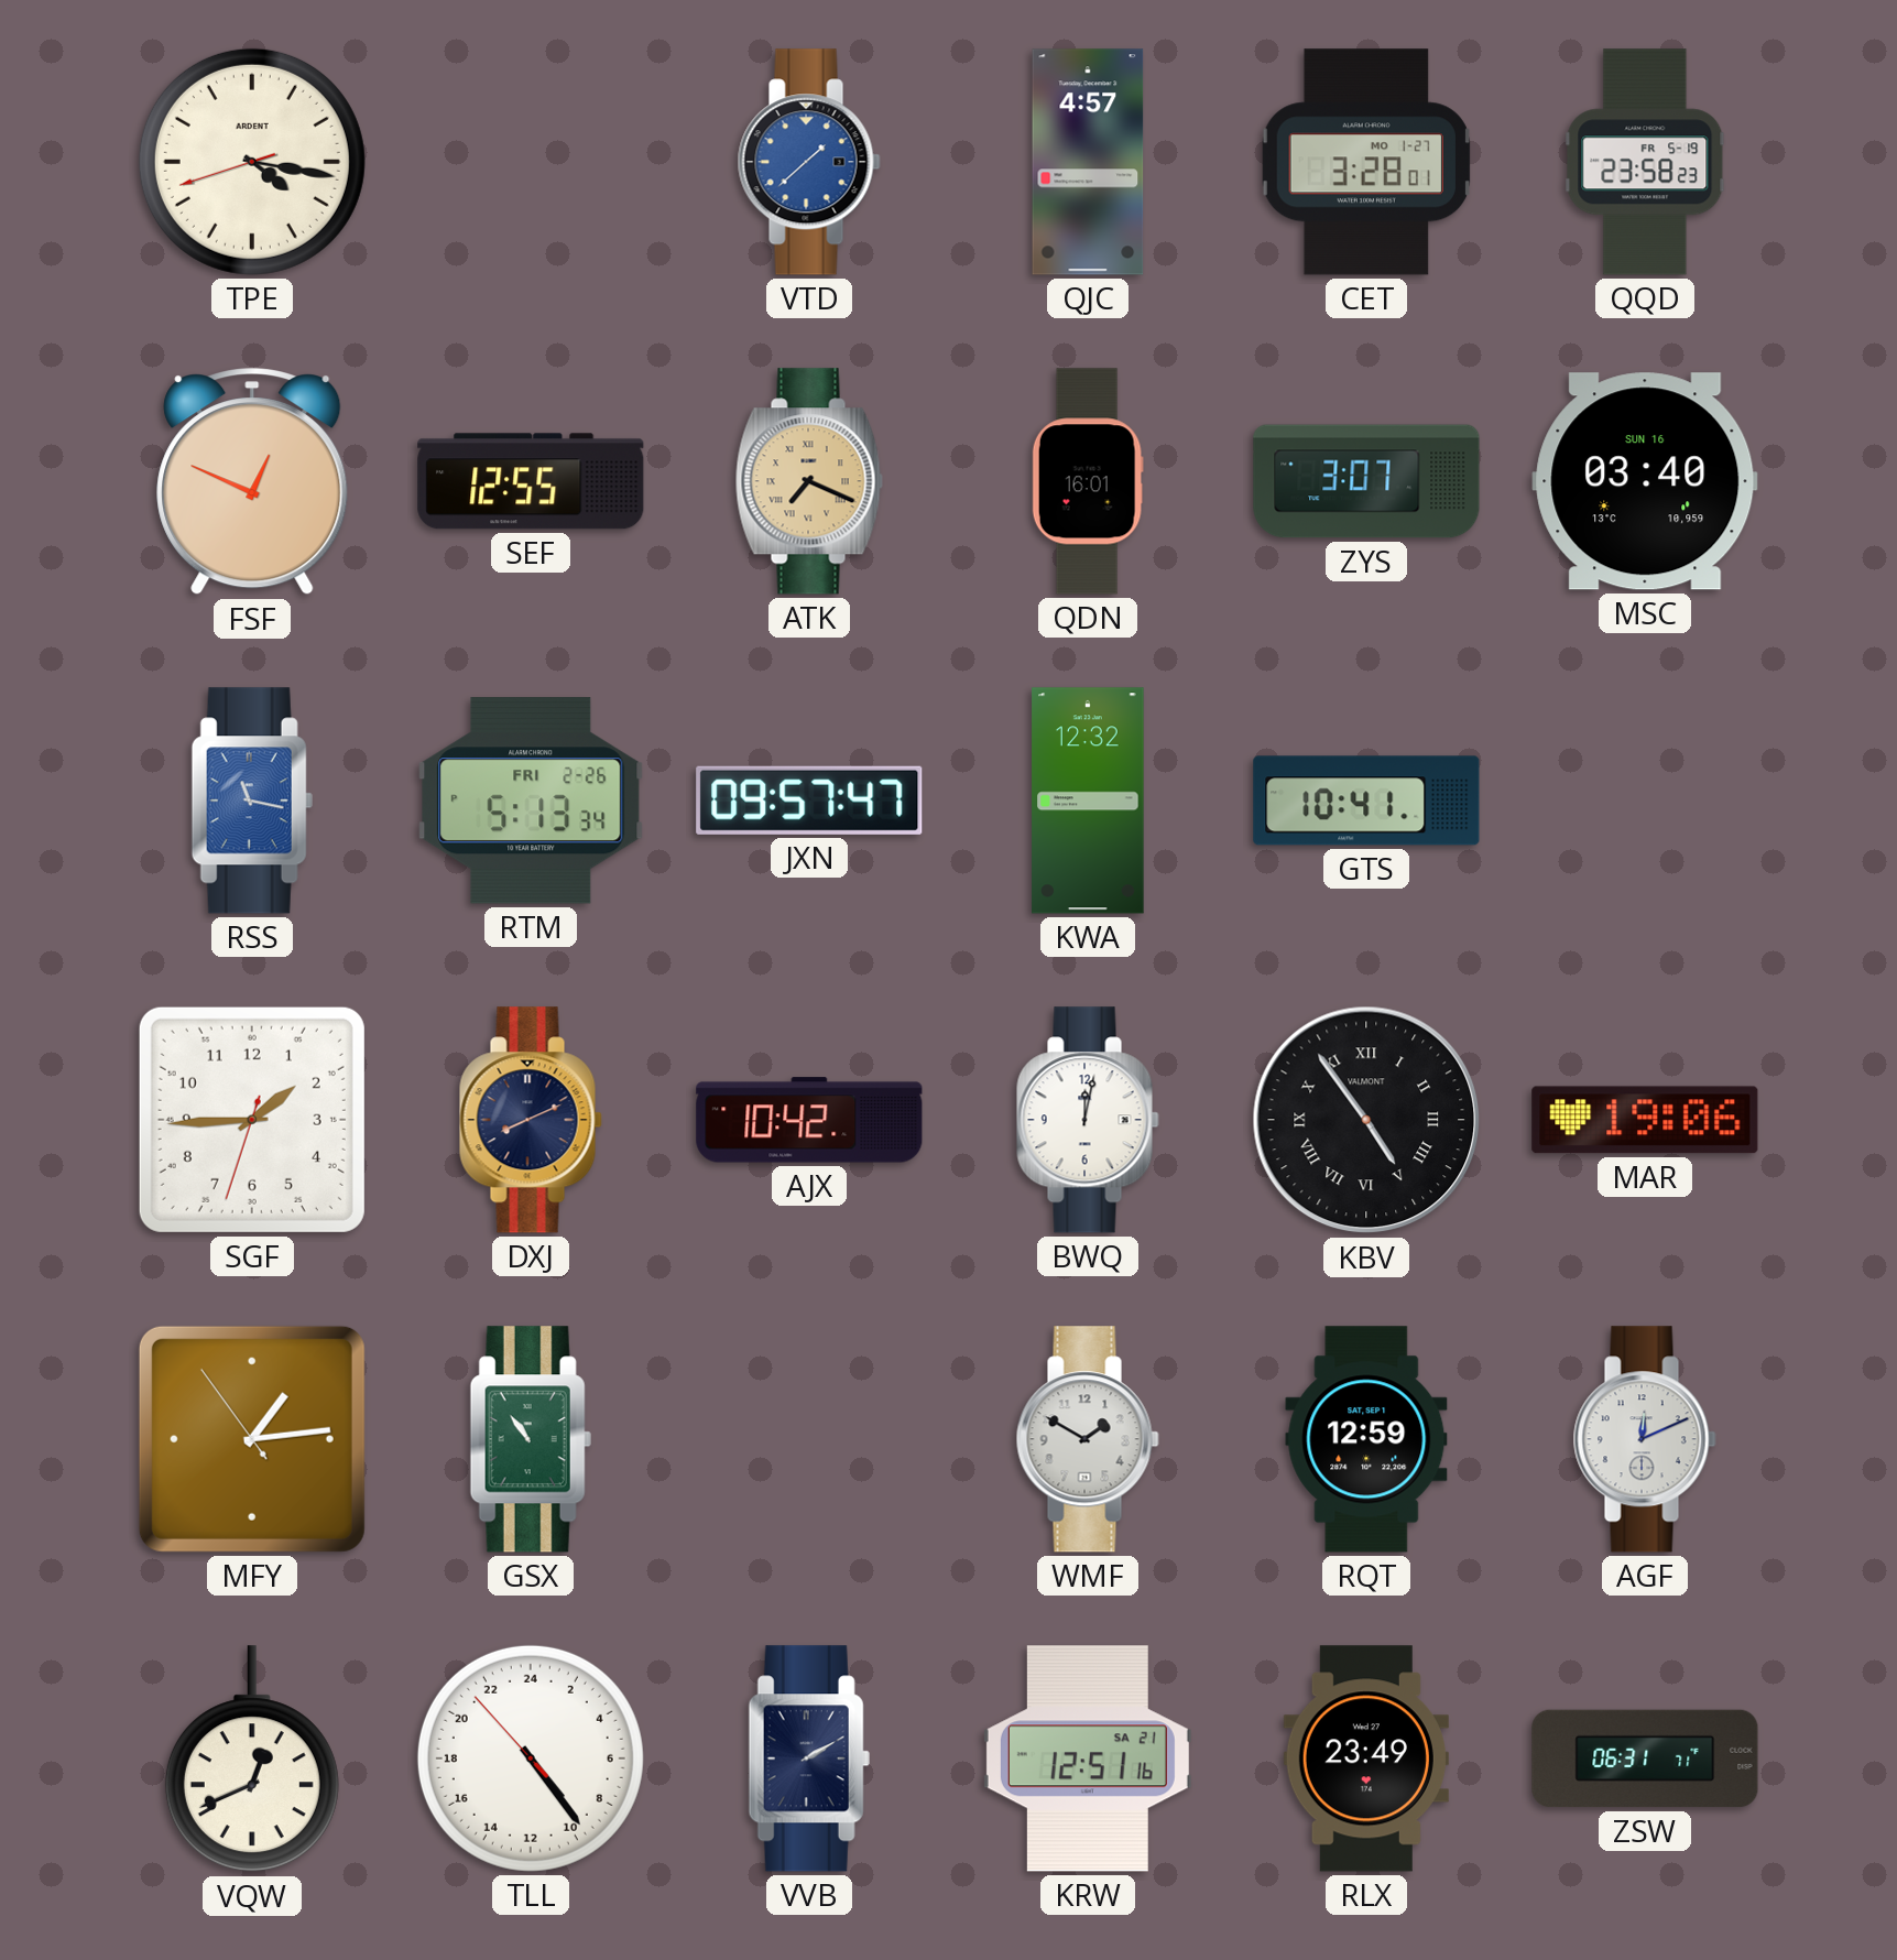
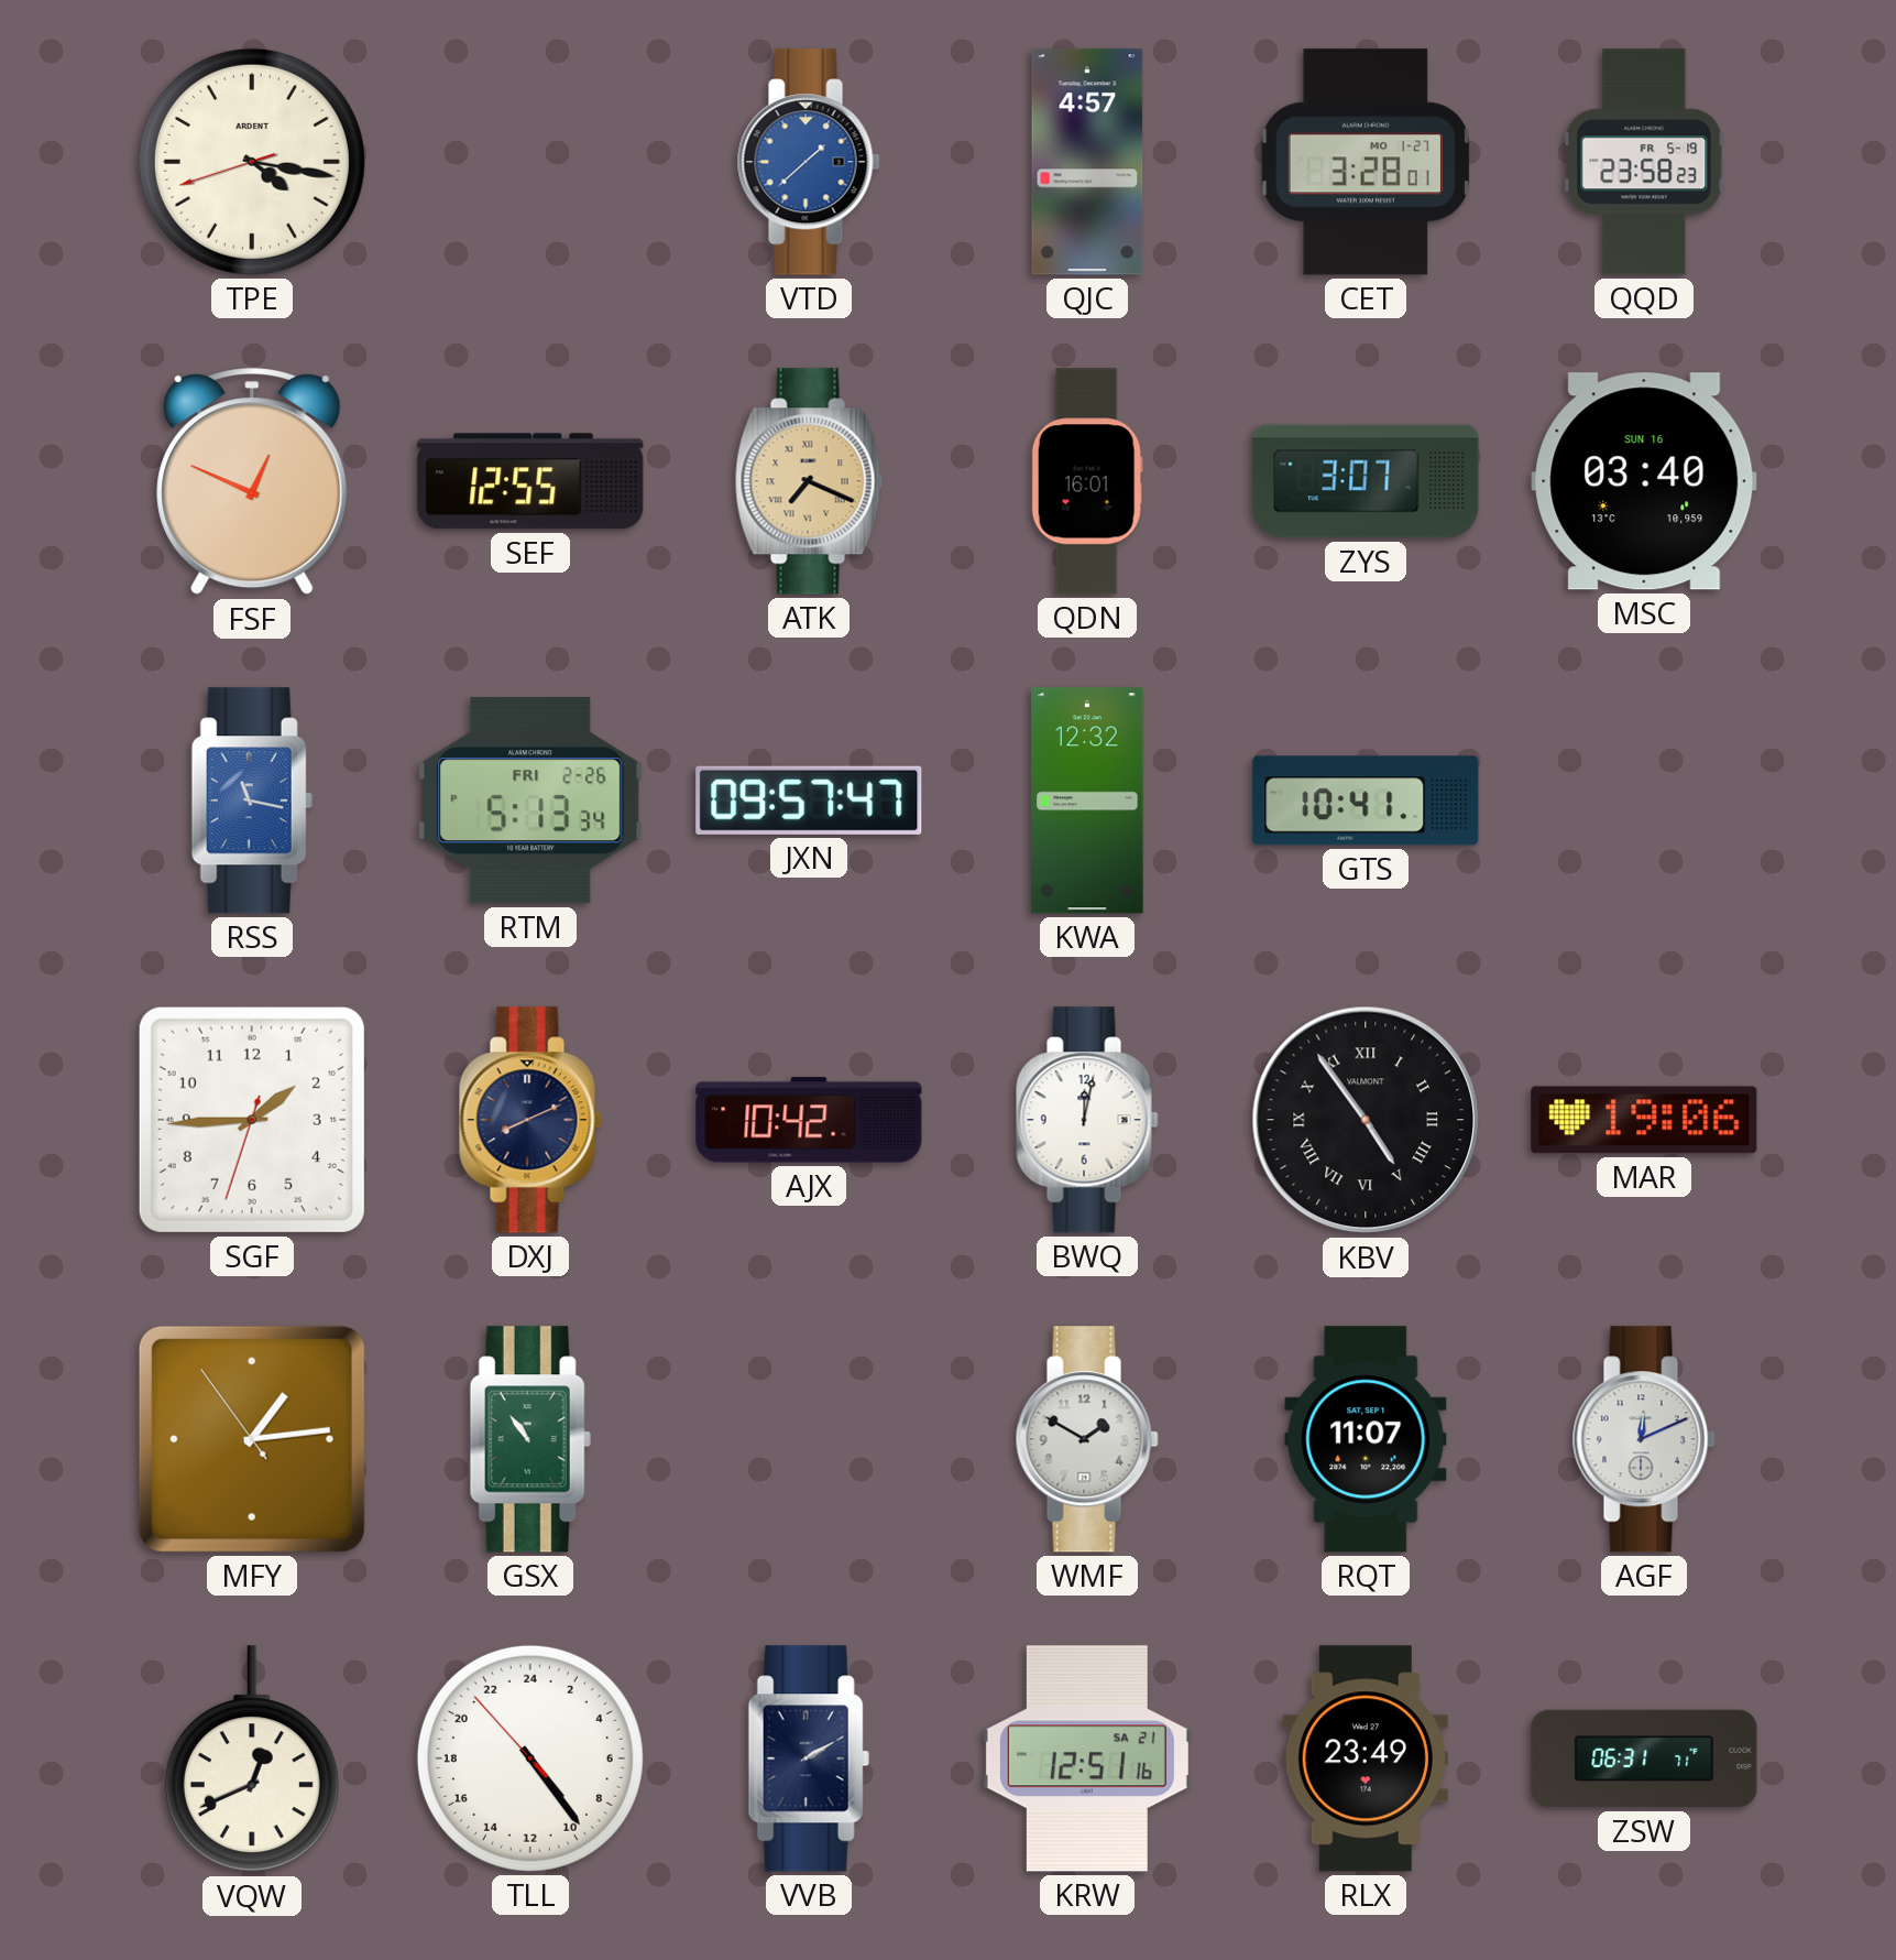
RQT: 12:59 -> 11:07
